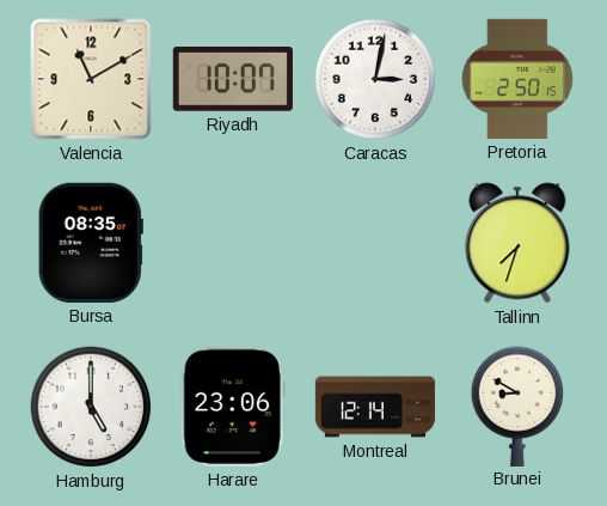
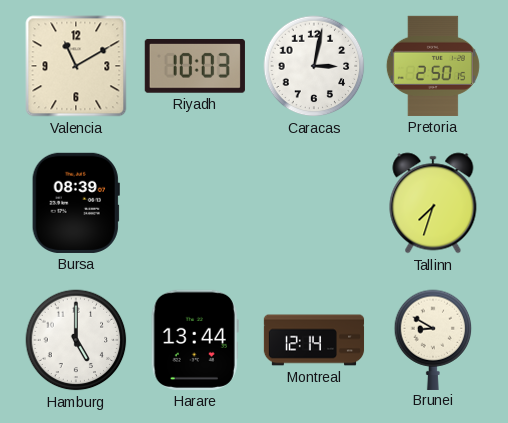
Riyadh: 10:07 -> 10:03
Bursa: 08:35 -> 08:39
Harare: 23:06 -> 13:44
